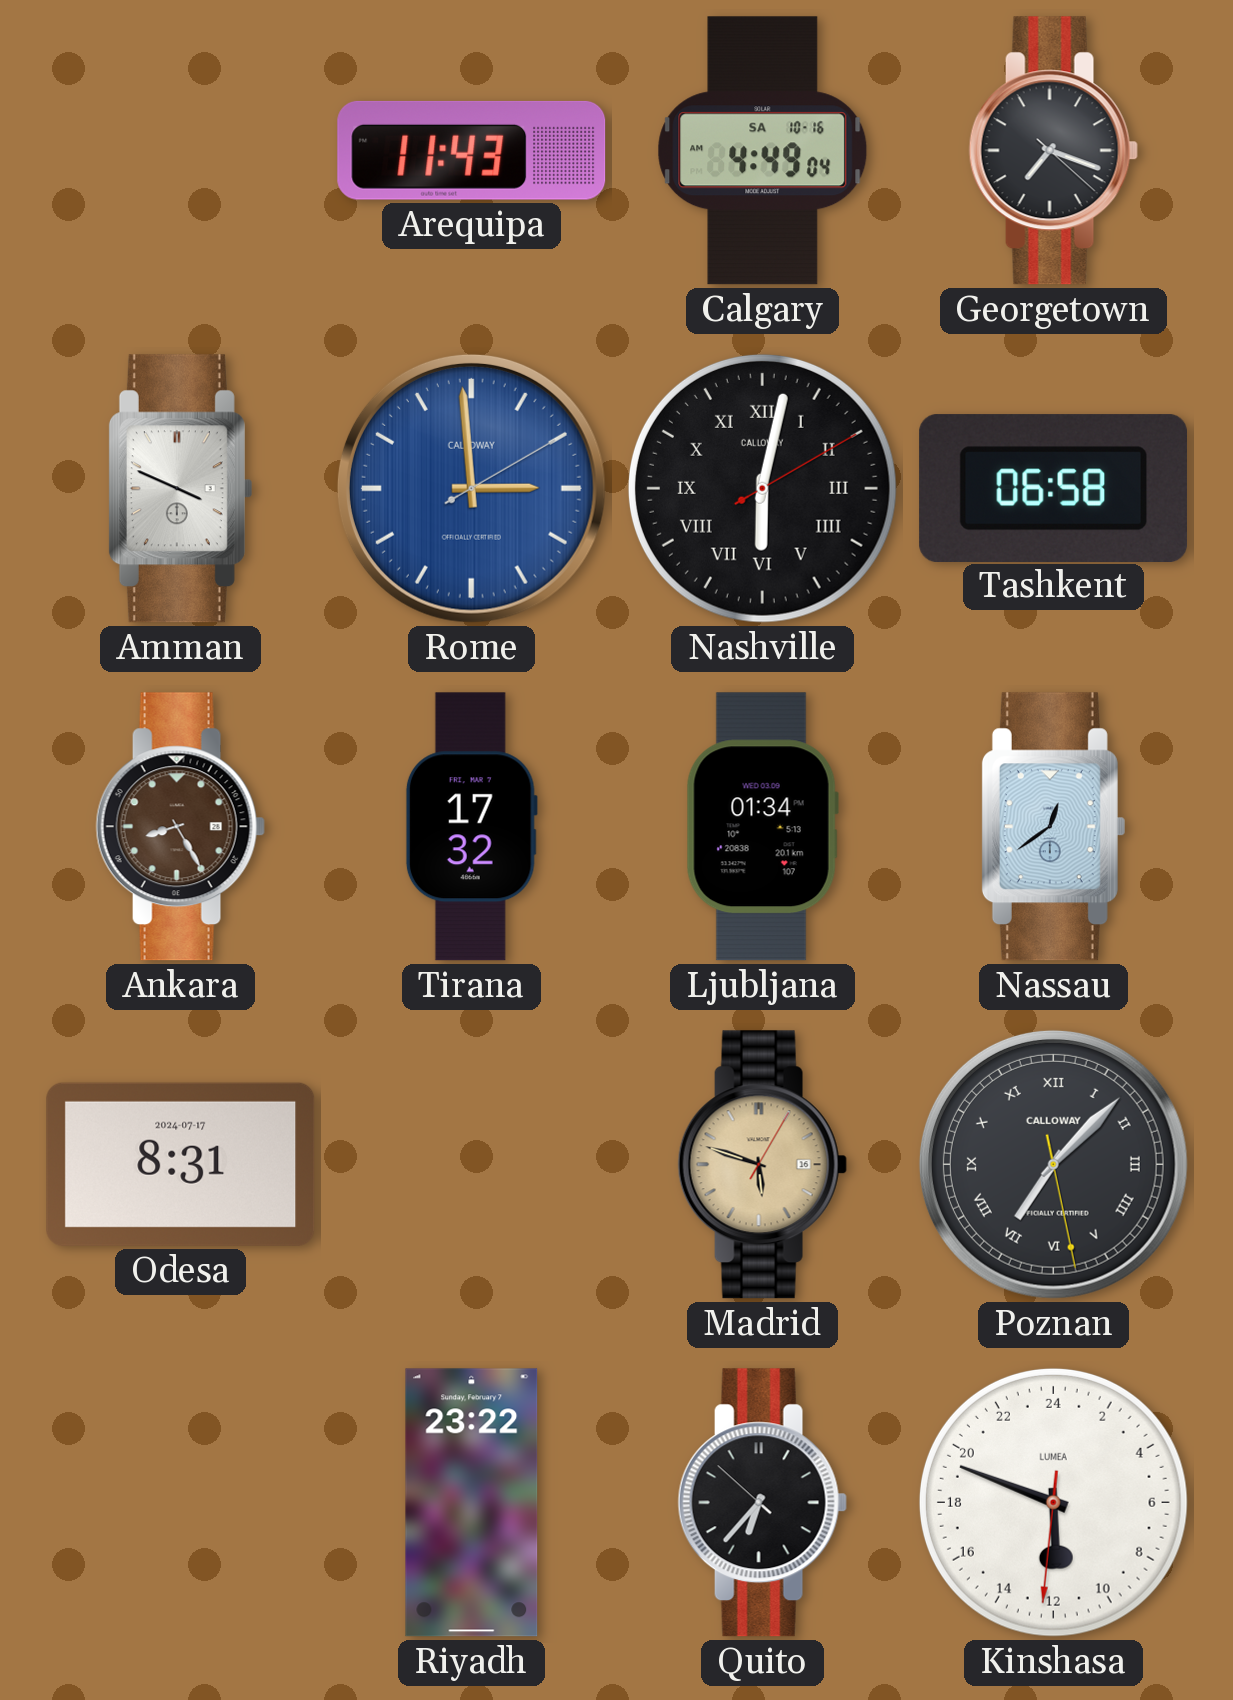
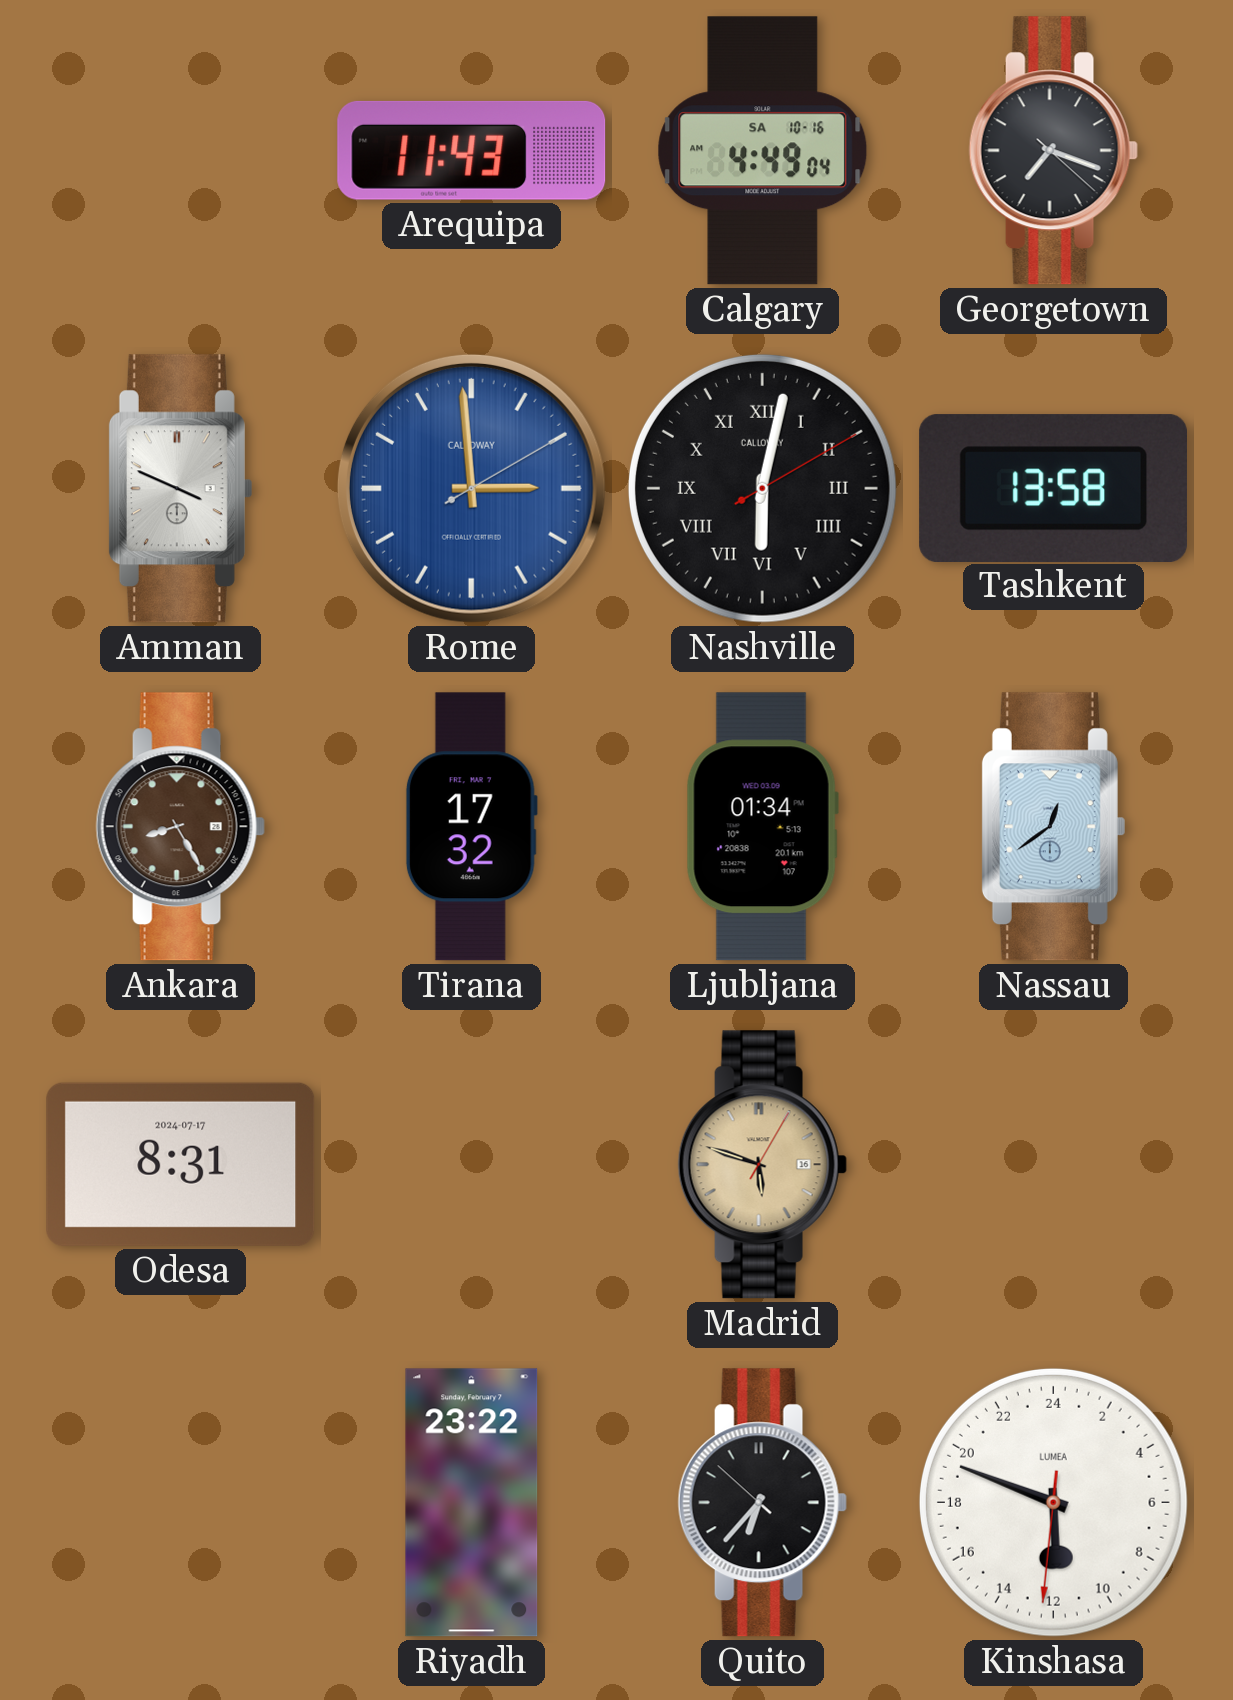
Tashkent: 06:58 -> 13:58
Poznan: 7:07 -> none
